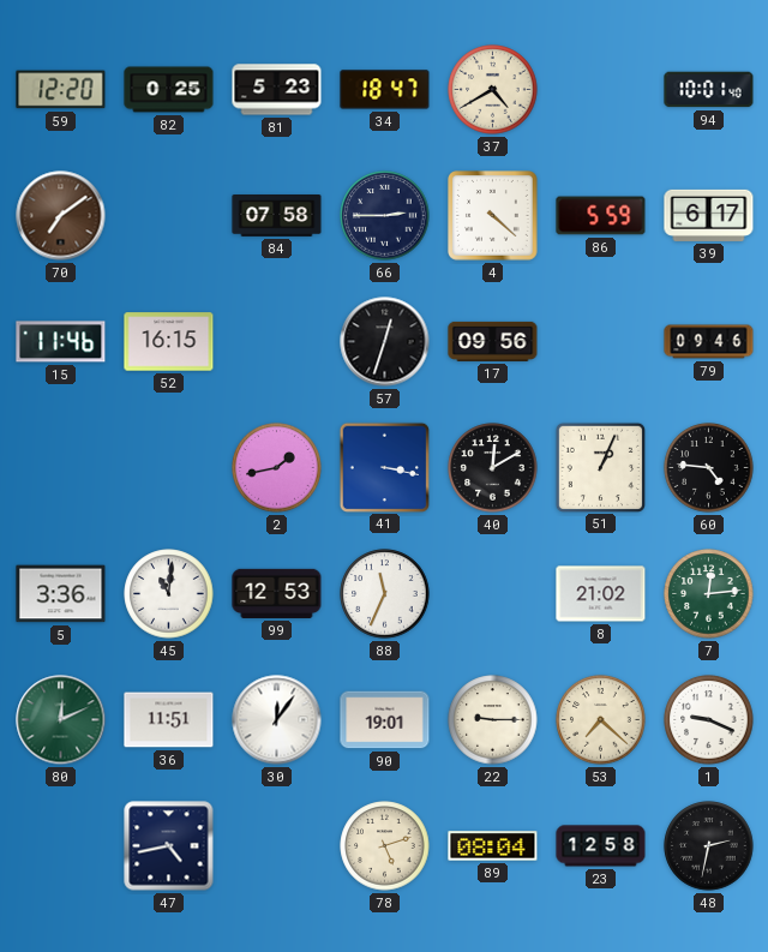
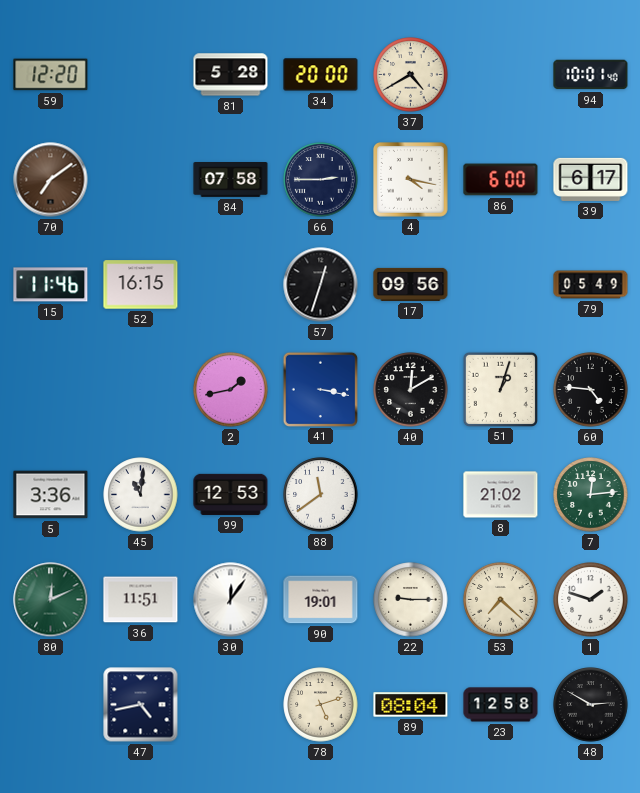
82: 0:25 -> none
81: 5:23 -> 5:28
34: 18:47 -> 20:00
4: 4:22 -> 4:17
86: 5:59 -> 6:00
79: 09:46 -> 05:49
51: 1:04 -> 1:03
88: 11:34 -> 11:39
1: 9:19 -> 1:48
48: 2:32 -> 2:50
